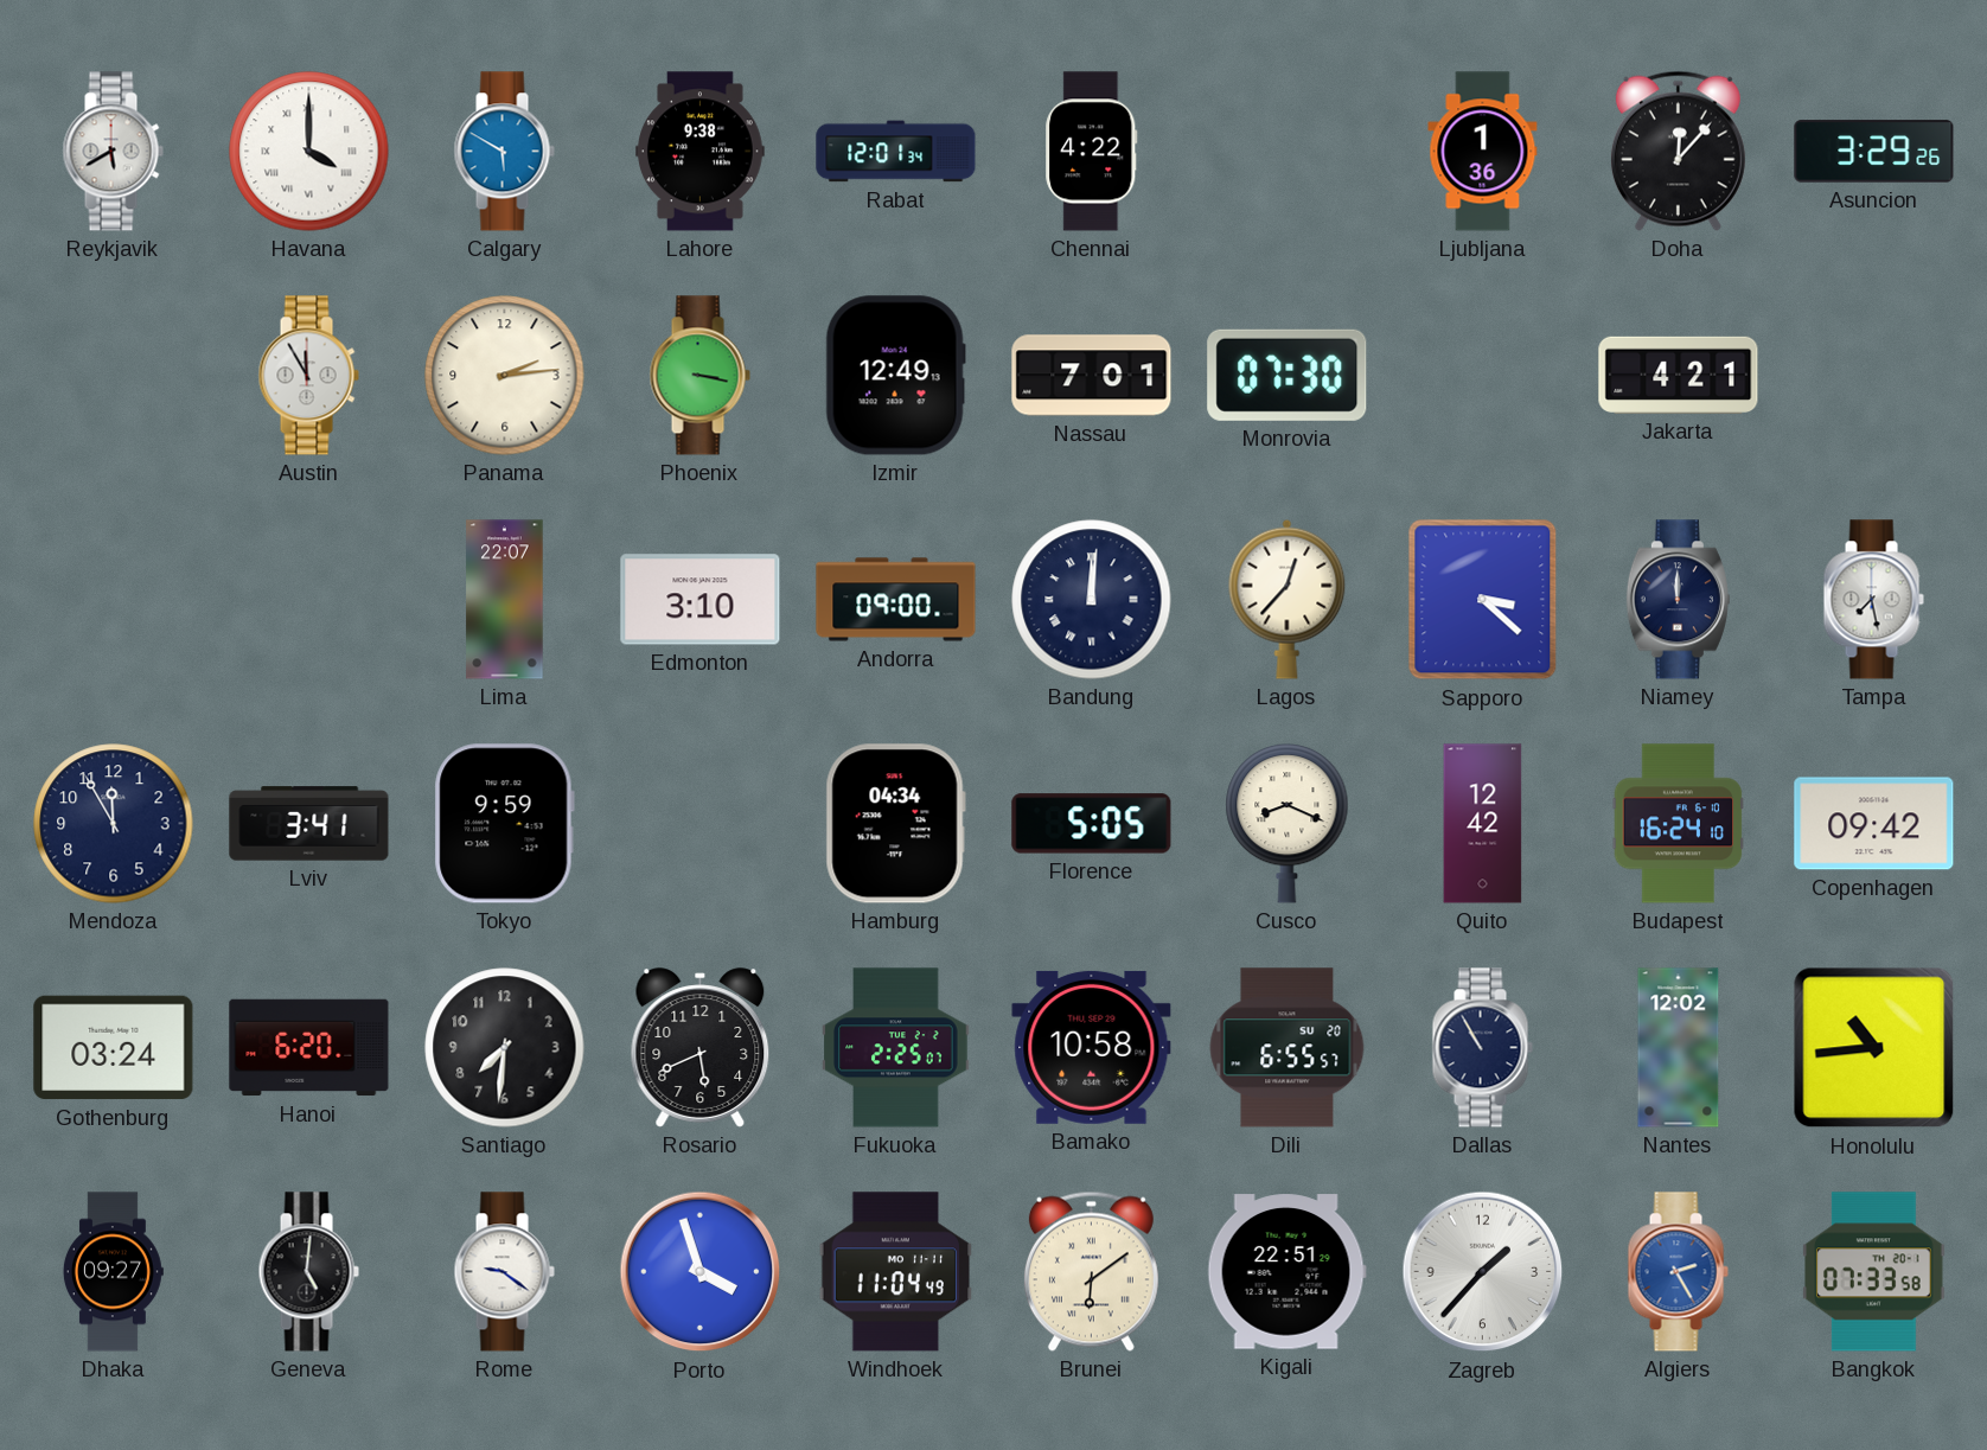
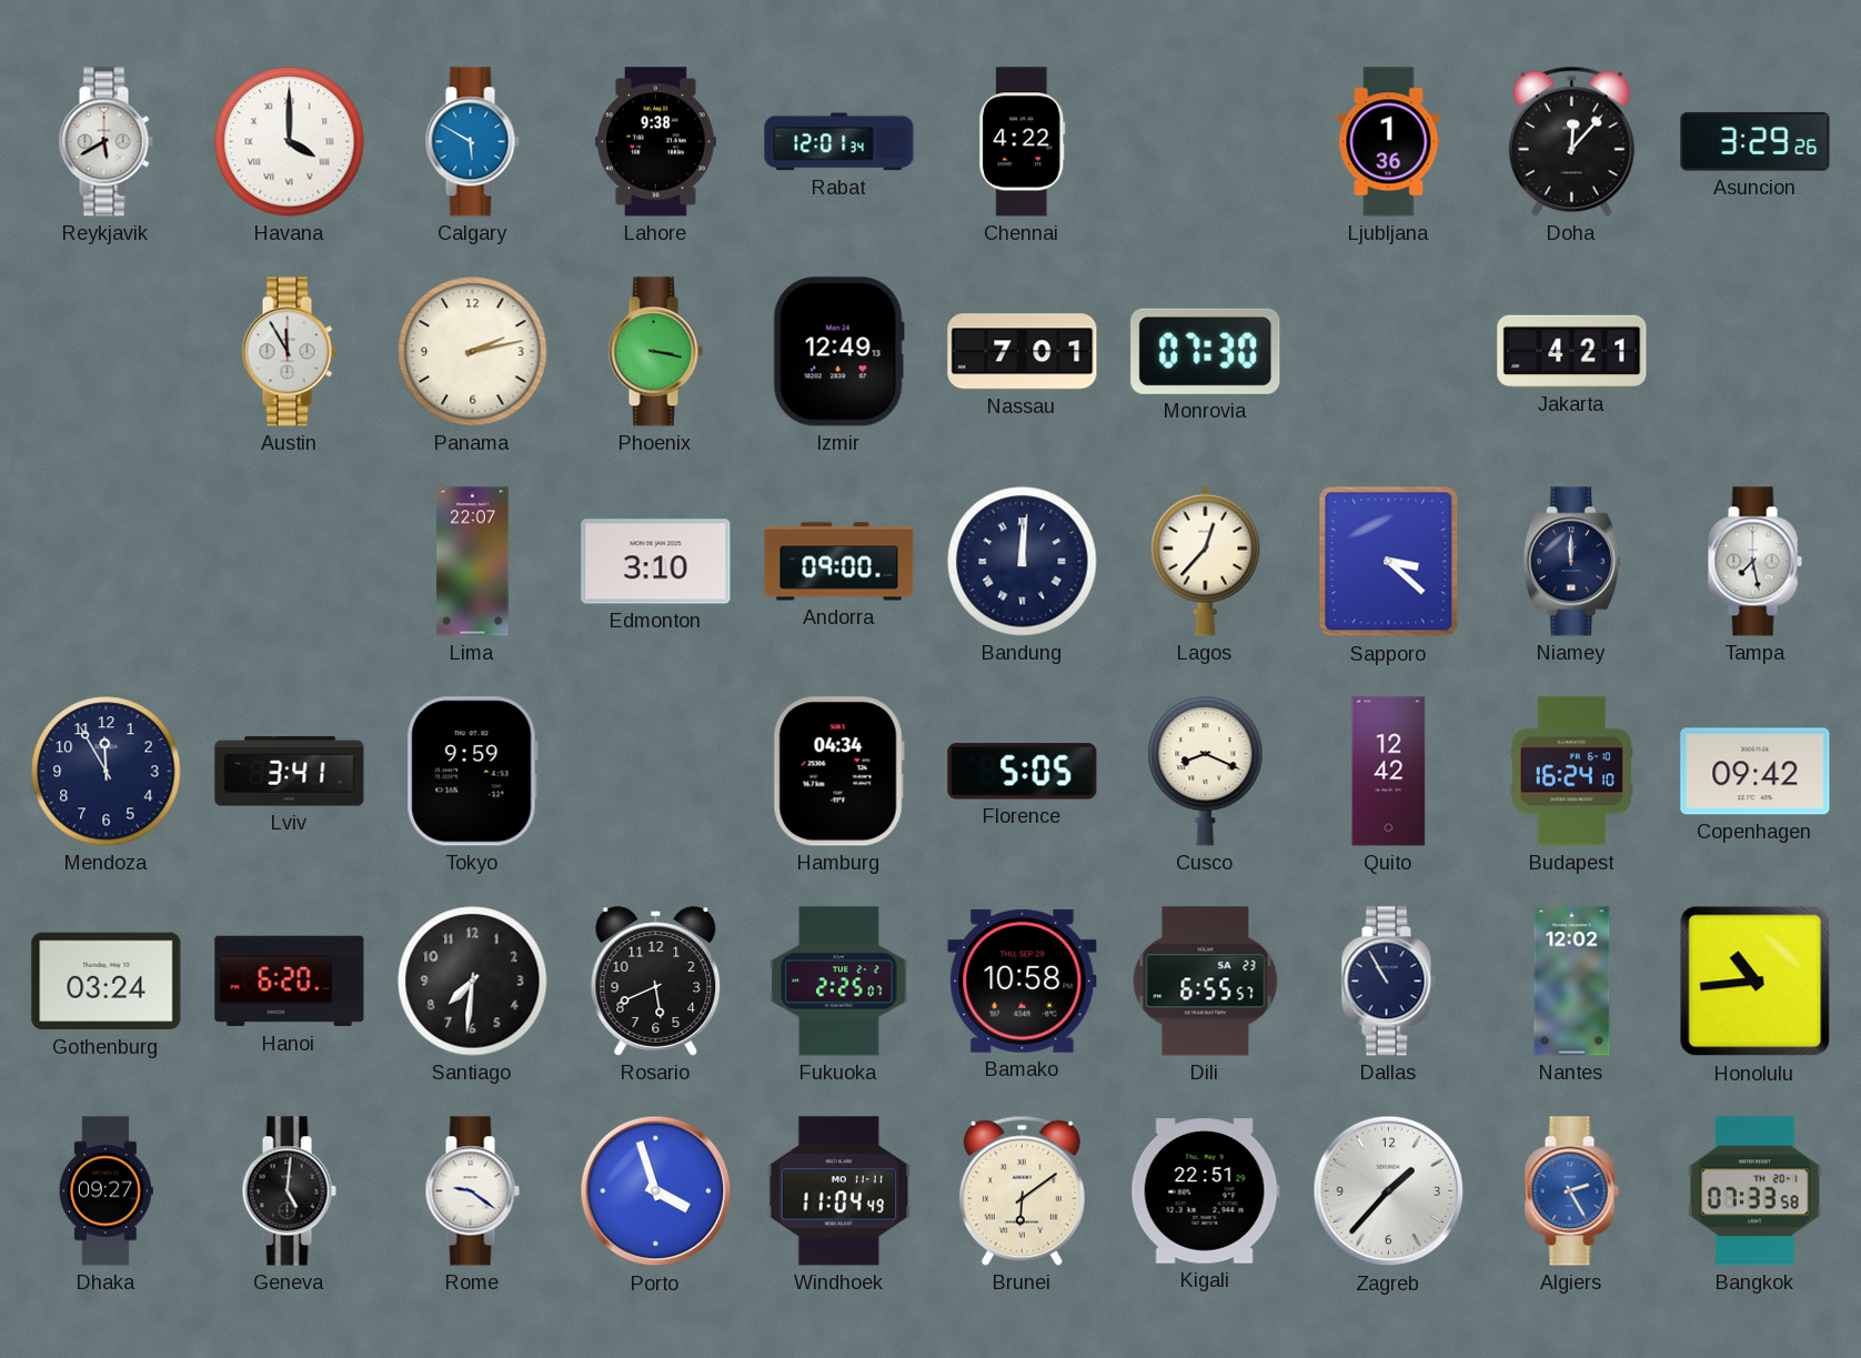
Panama: 2:14 -> 2:13
Dili date: SU 20 -> SA 23
